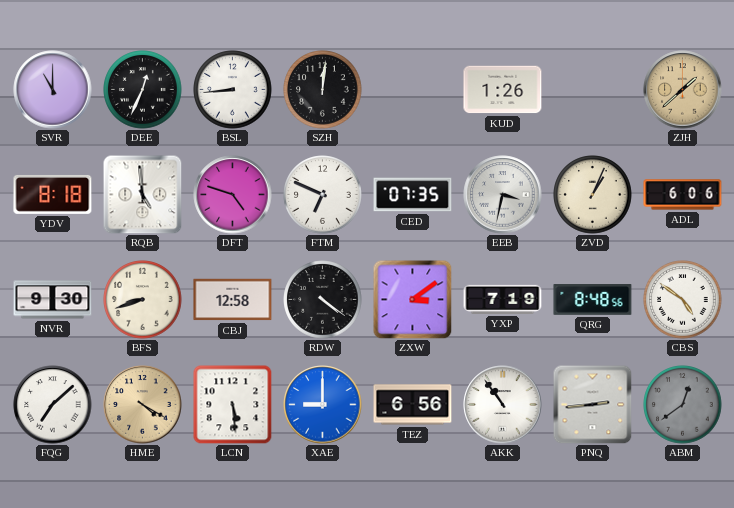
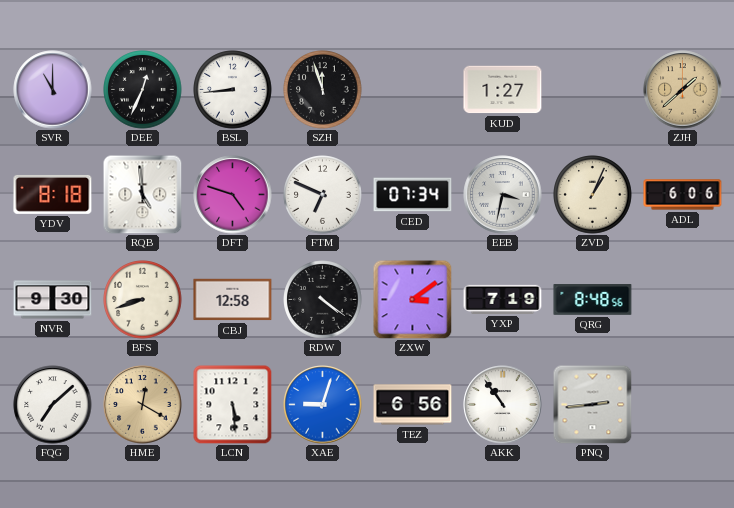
SZH: 12:01 -> 11:57
KUD: 1:26 -> 1:27
CED: 07:35 -> 07:34
CBS: 4:51 -> none
HME: 4:20 -> 12:20
XAE: 9:00 -> 9:03
ABM: 12:39 -> none
